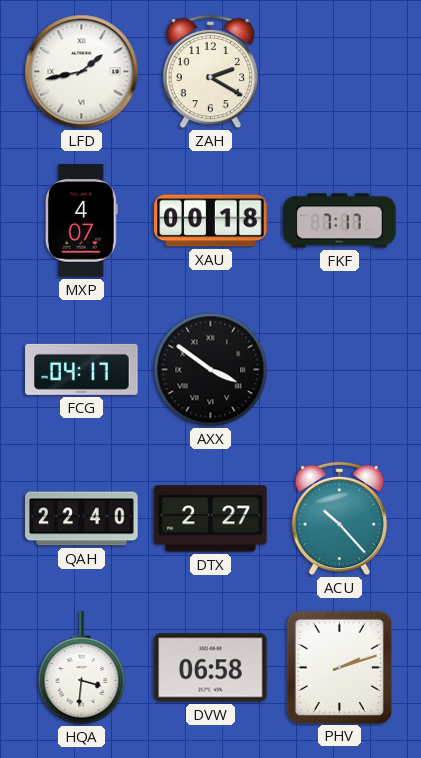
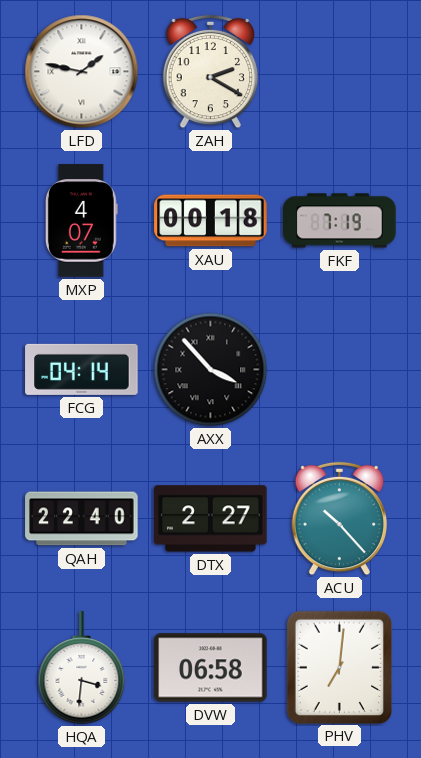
LFD: 1:43 -> 1:47
FKF: 7:17 -> 7:19
FCG: 04:17 -> 04:14
AXX: 3:51 -> 3:53
PHV: 2:12 -> 7:01
